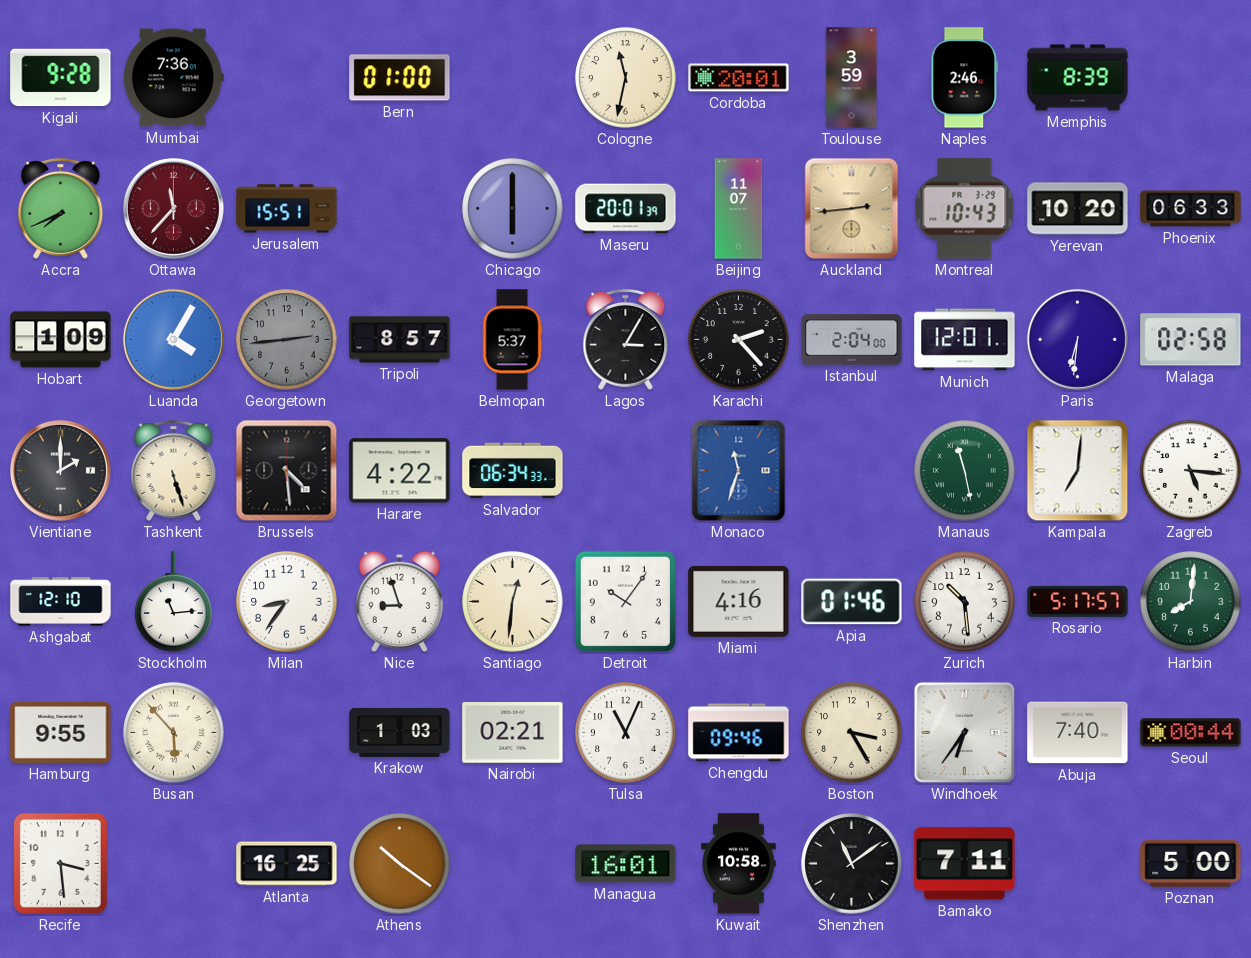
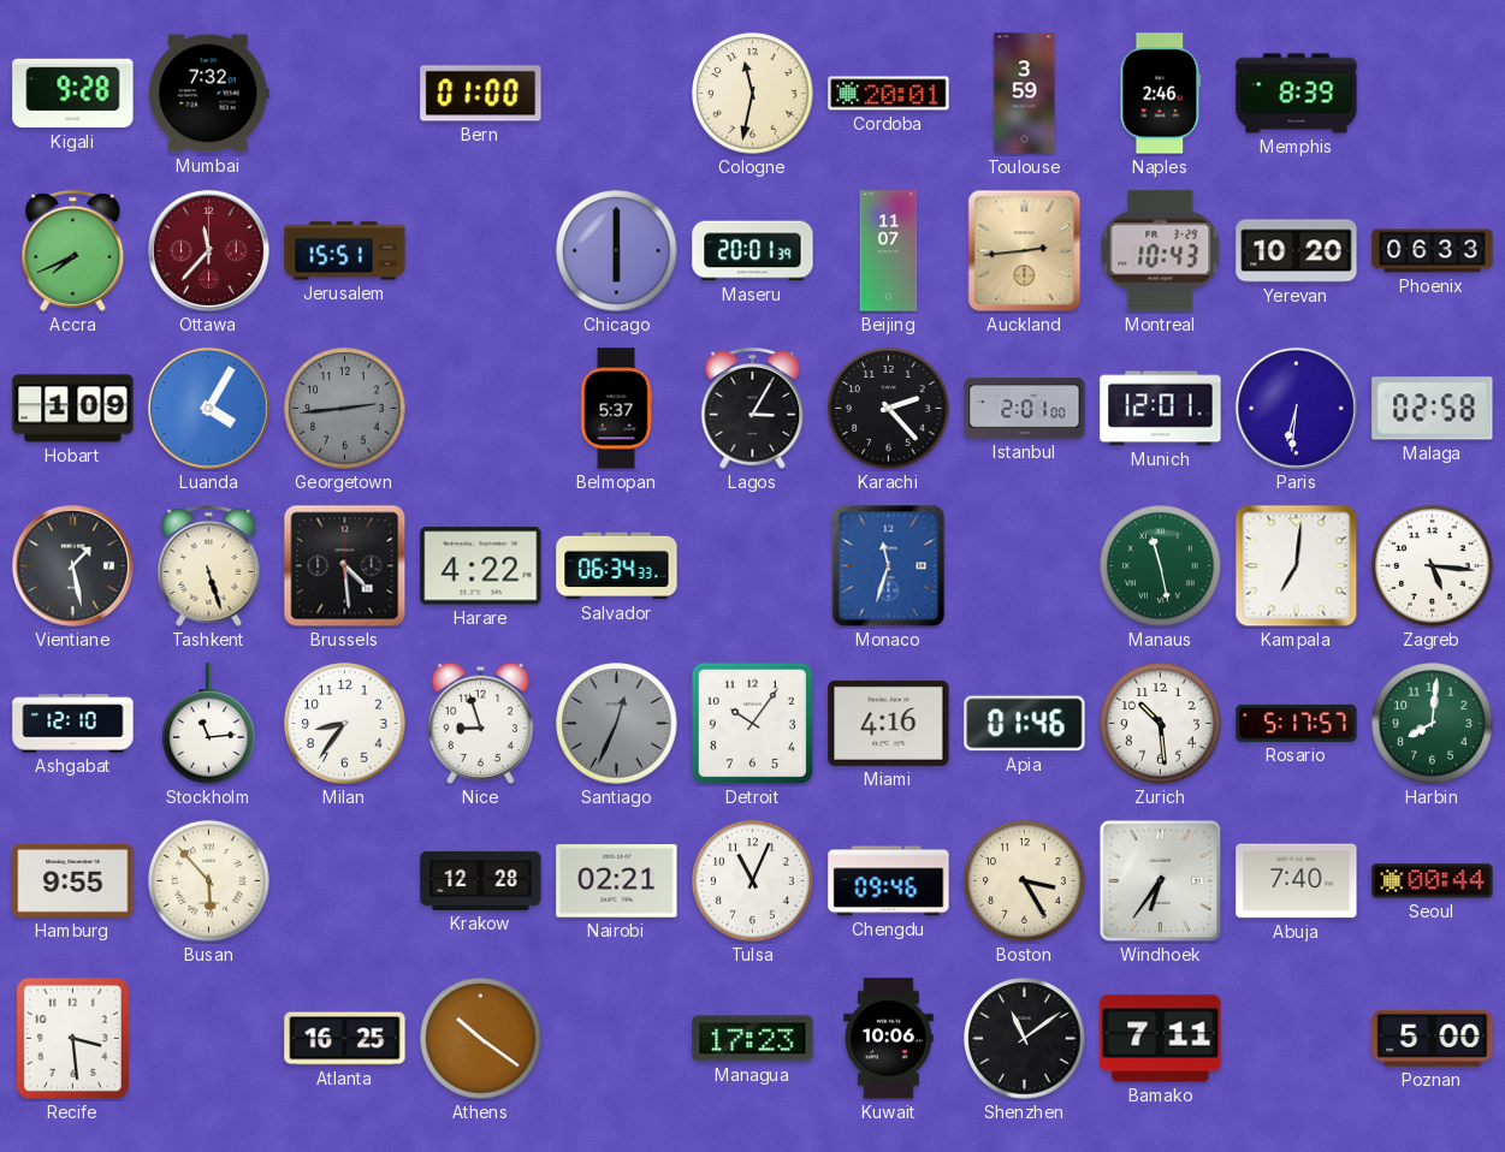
Mumbai: 7:36 -> 7:32
Tripoli: 8:57 -> none
Istanbul: 2:04 -> 2:01
Vientiane: 2:00 -> 1:28
Santiago: 12:31 -> 12:34
Santiago dial: cream -> grey
Krakow: 1:03 -> 12:28
Managua: 16:01 -> 17:23
Kuwait: 10:58 -> 10:06
